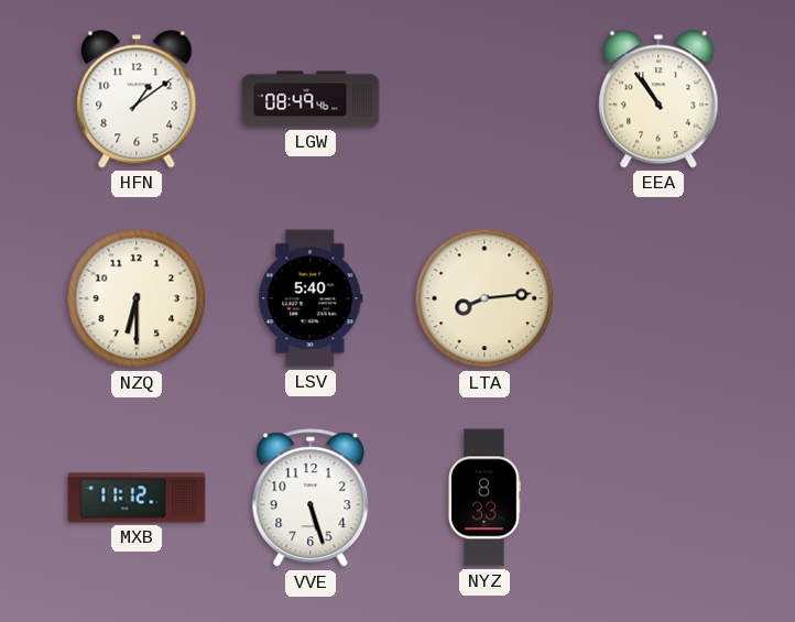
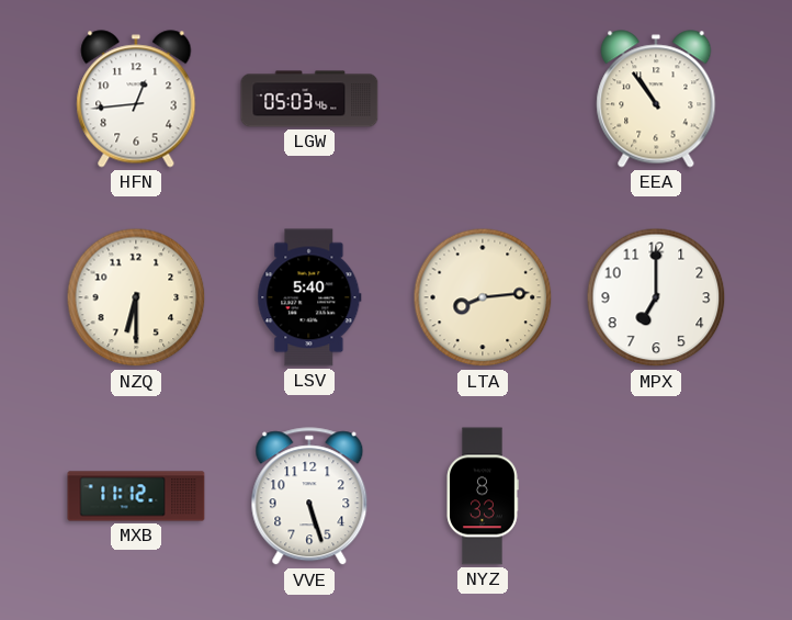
HFN: 1:09 -> 12:44
LGW: 08:49 -> 05:03
MPX: none -> 7:00
